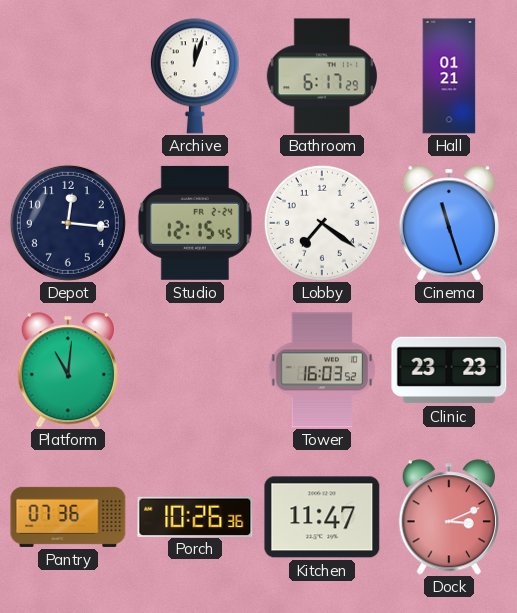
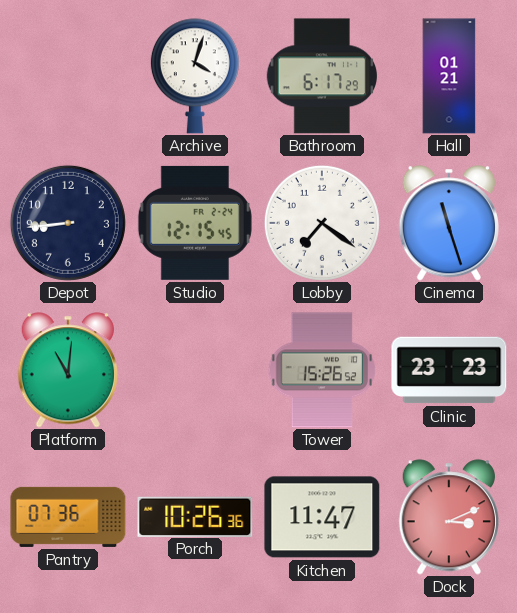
Archive: 12:03 -> 4:03
Depot: 12:16 -> 8:44
Tower: 16:03 -> 15:26
